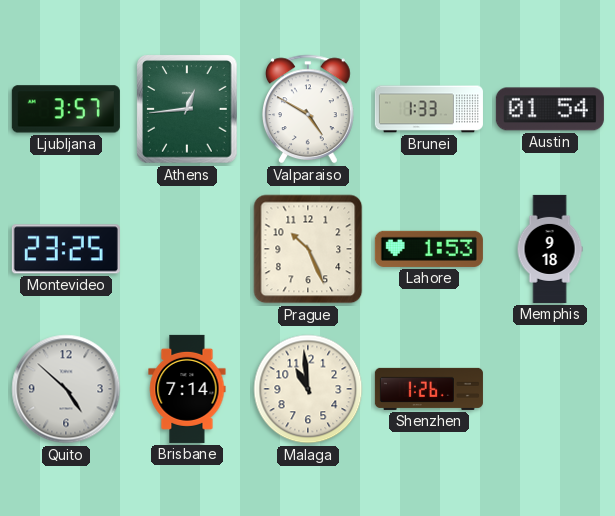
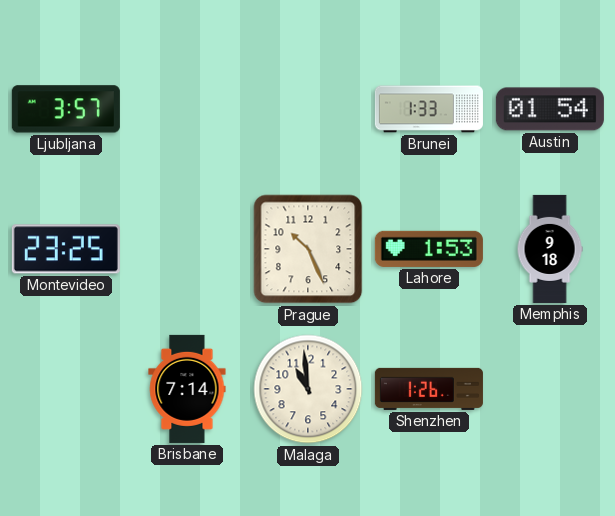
Athens: 12:44 -> none
Valparaiso: 4:50 -> none
Quito: 4:52 -> none
